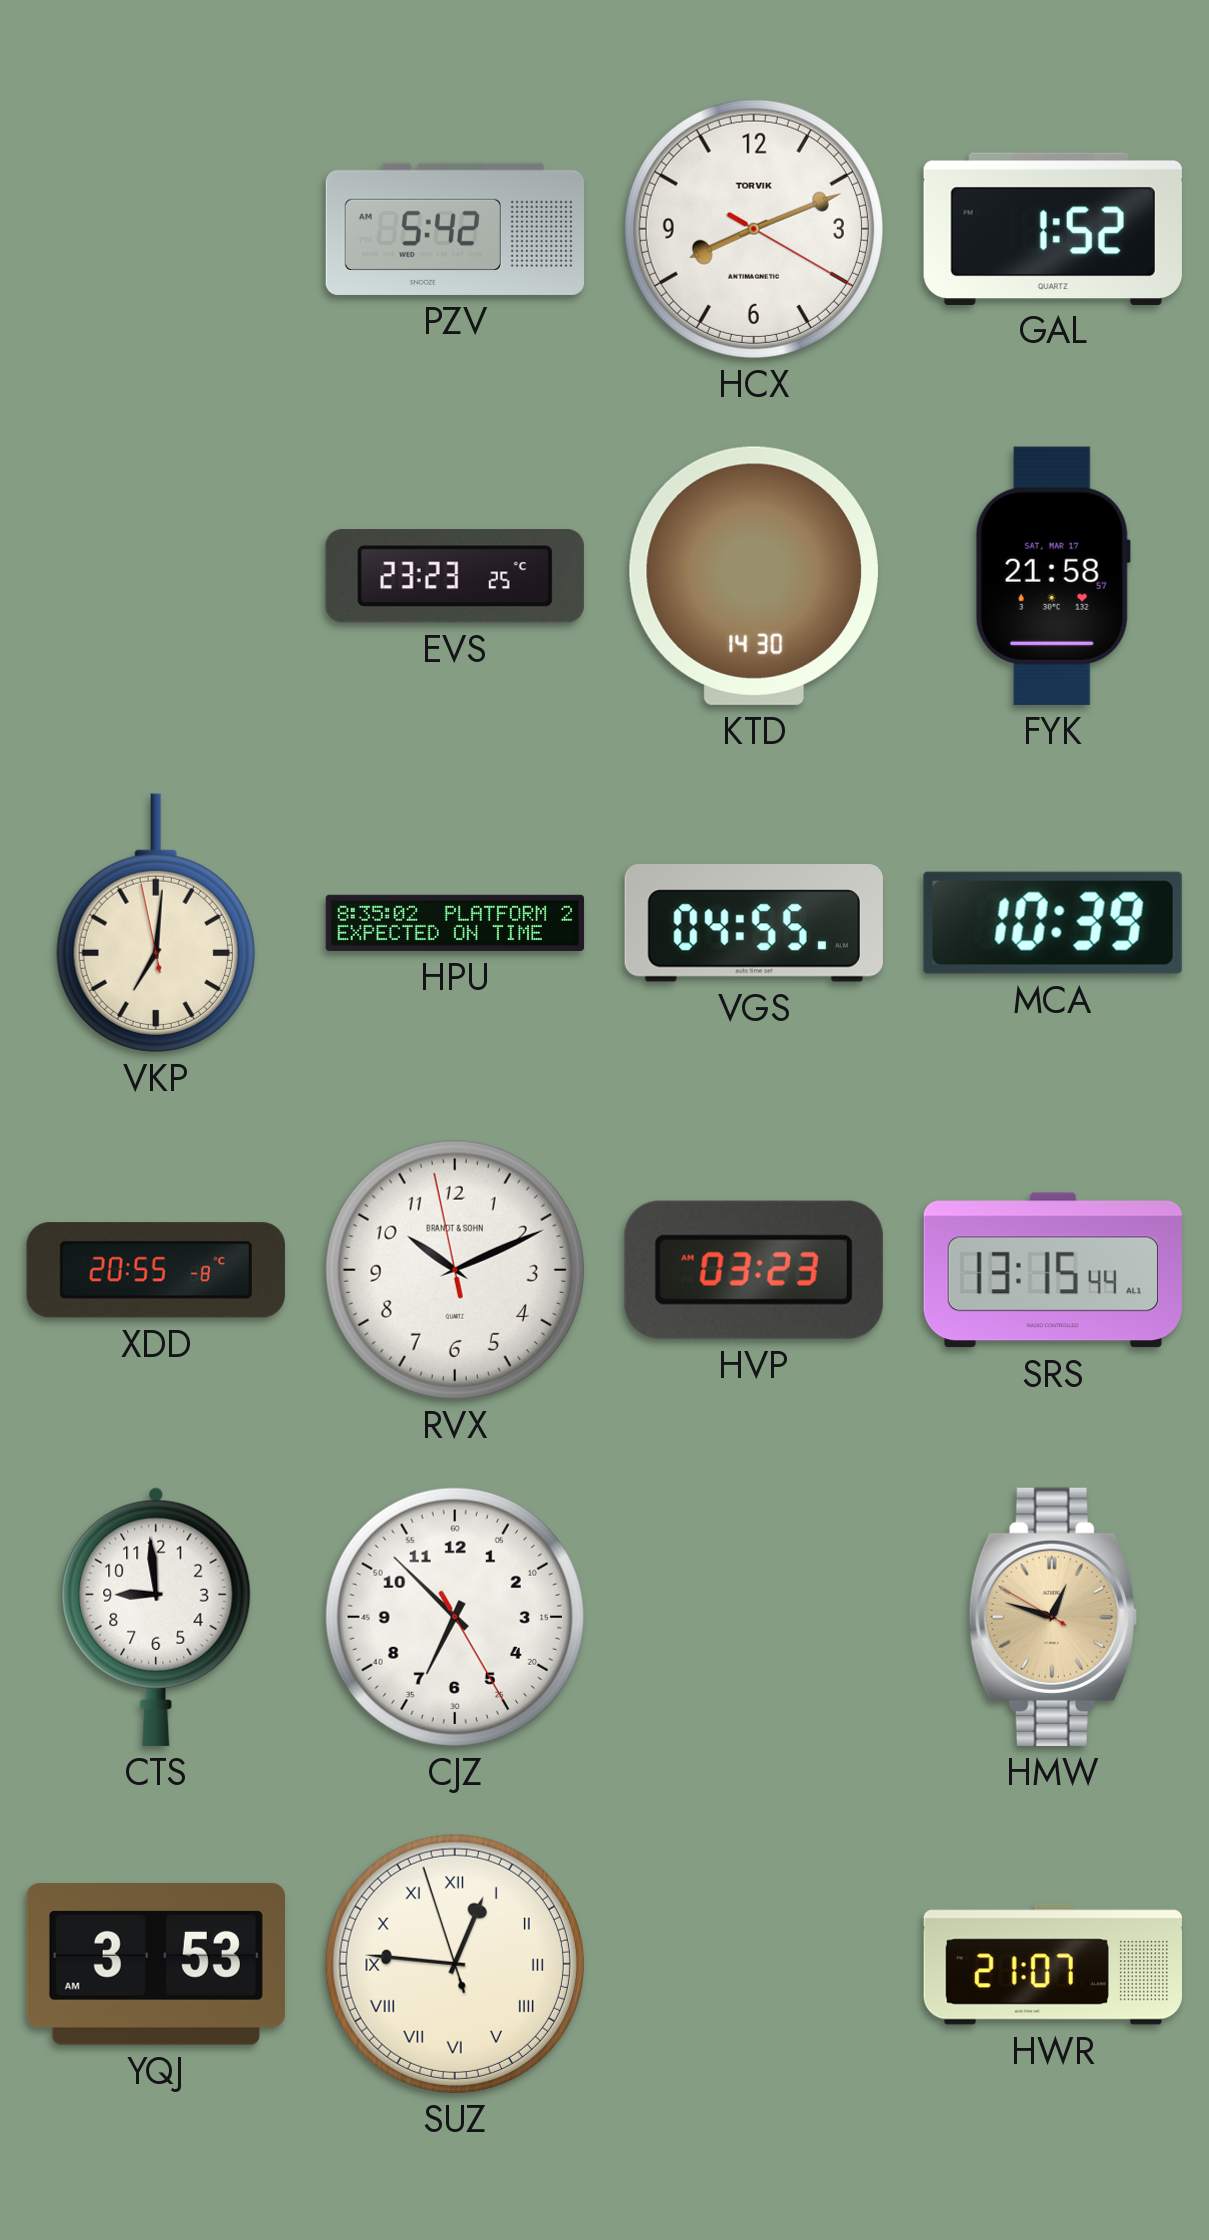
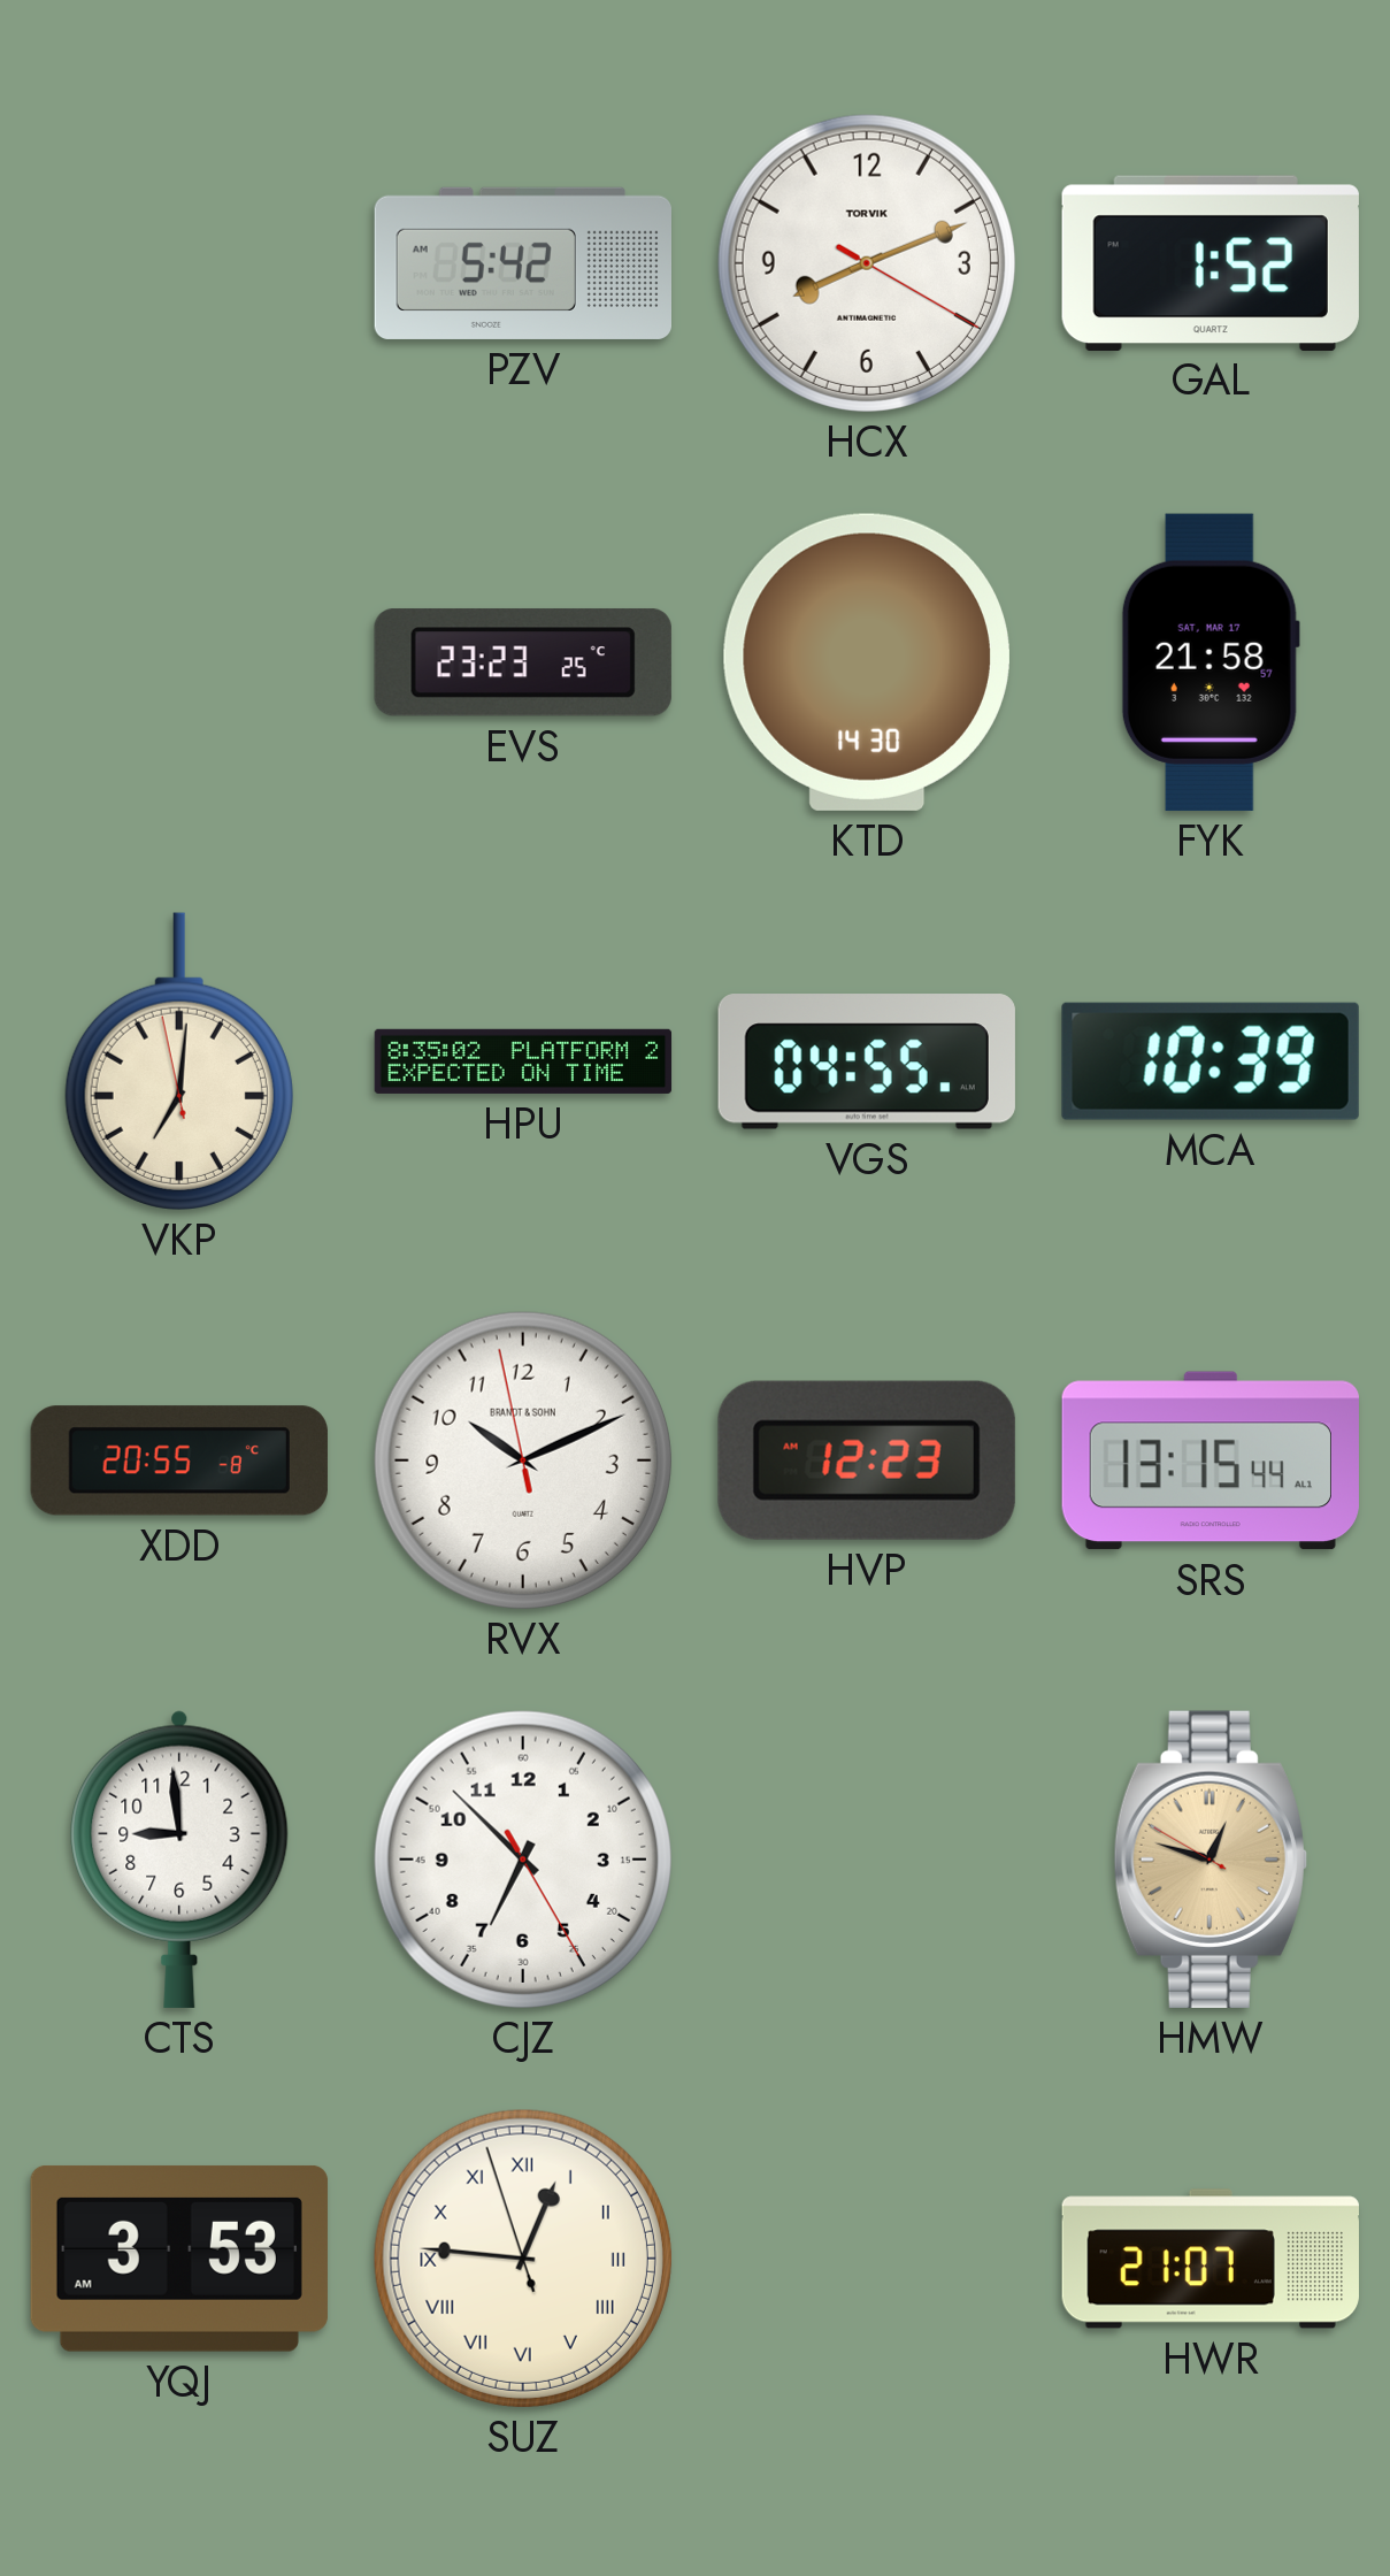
HVP: 03:23 -> 12:23
